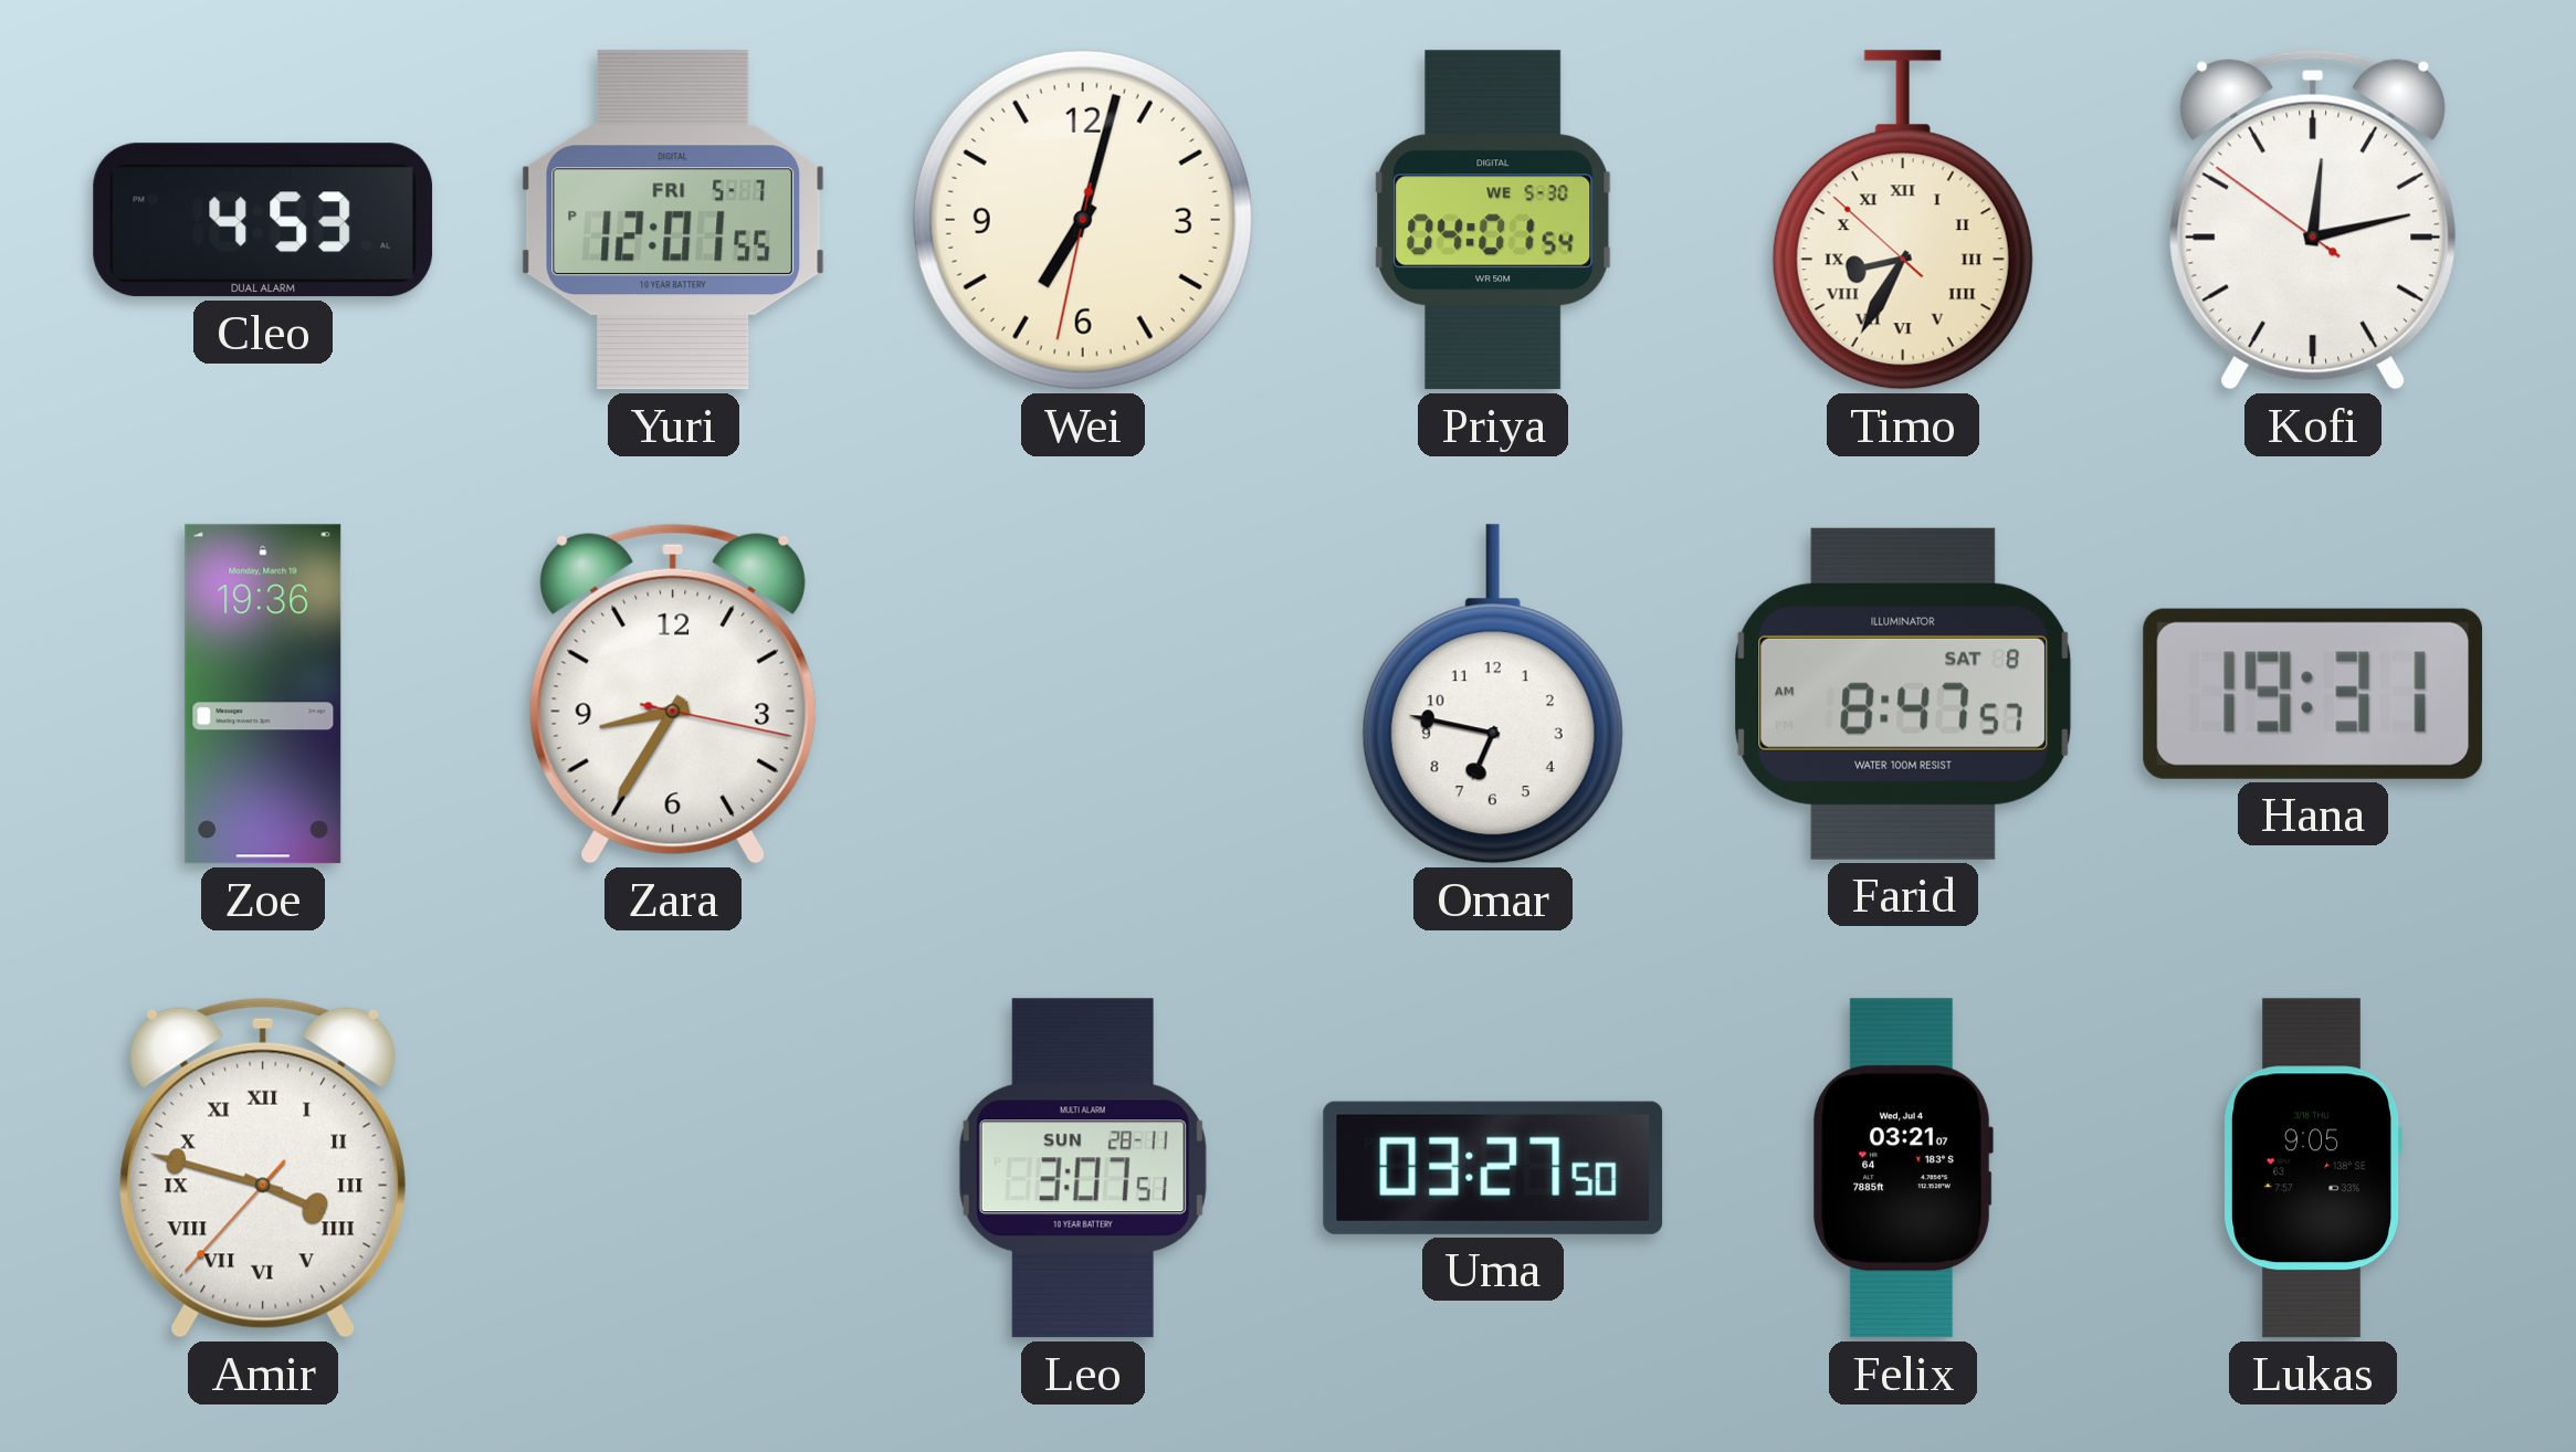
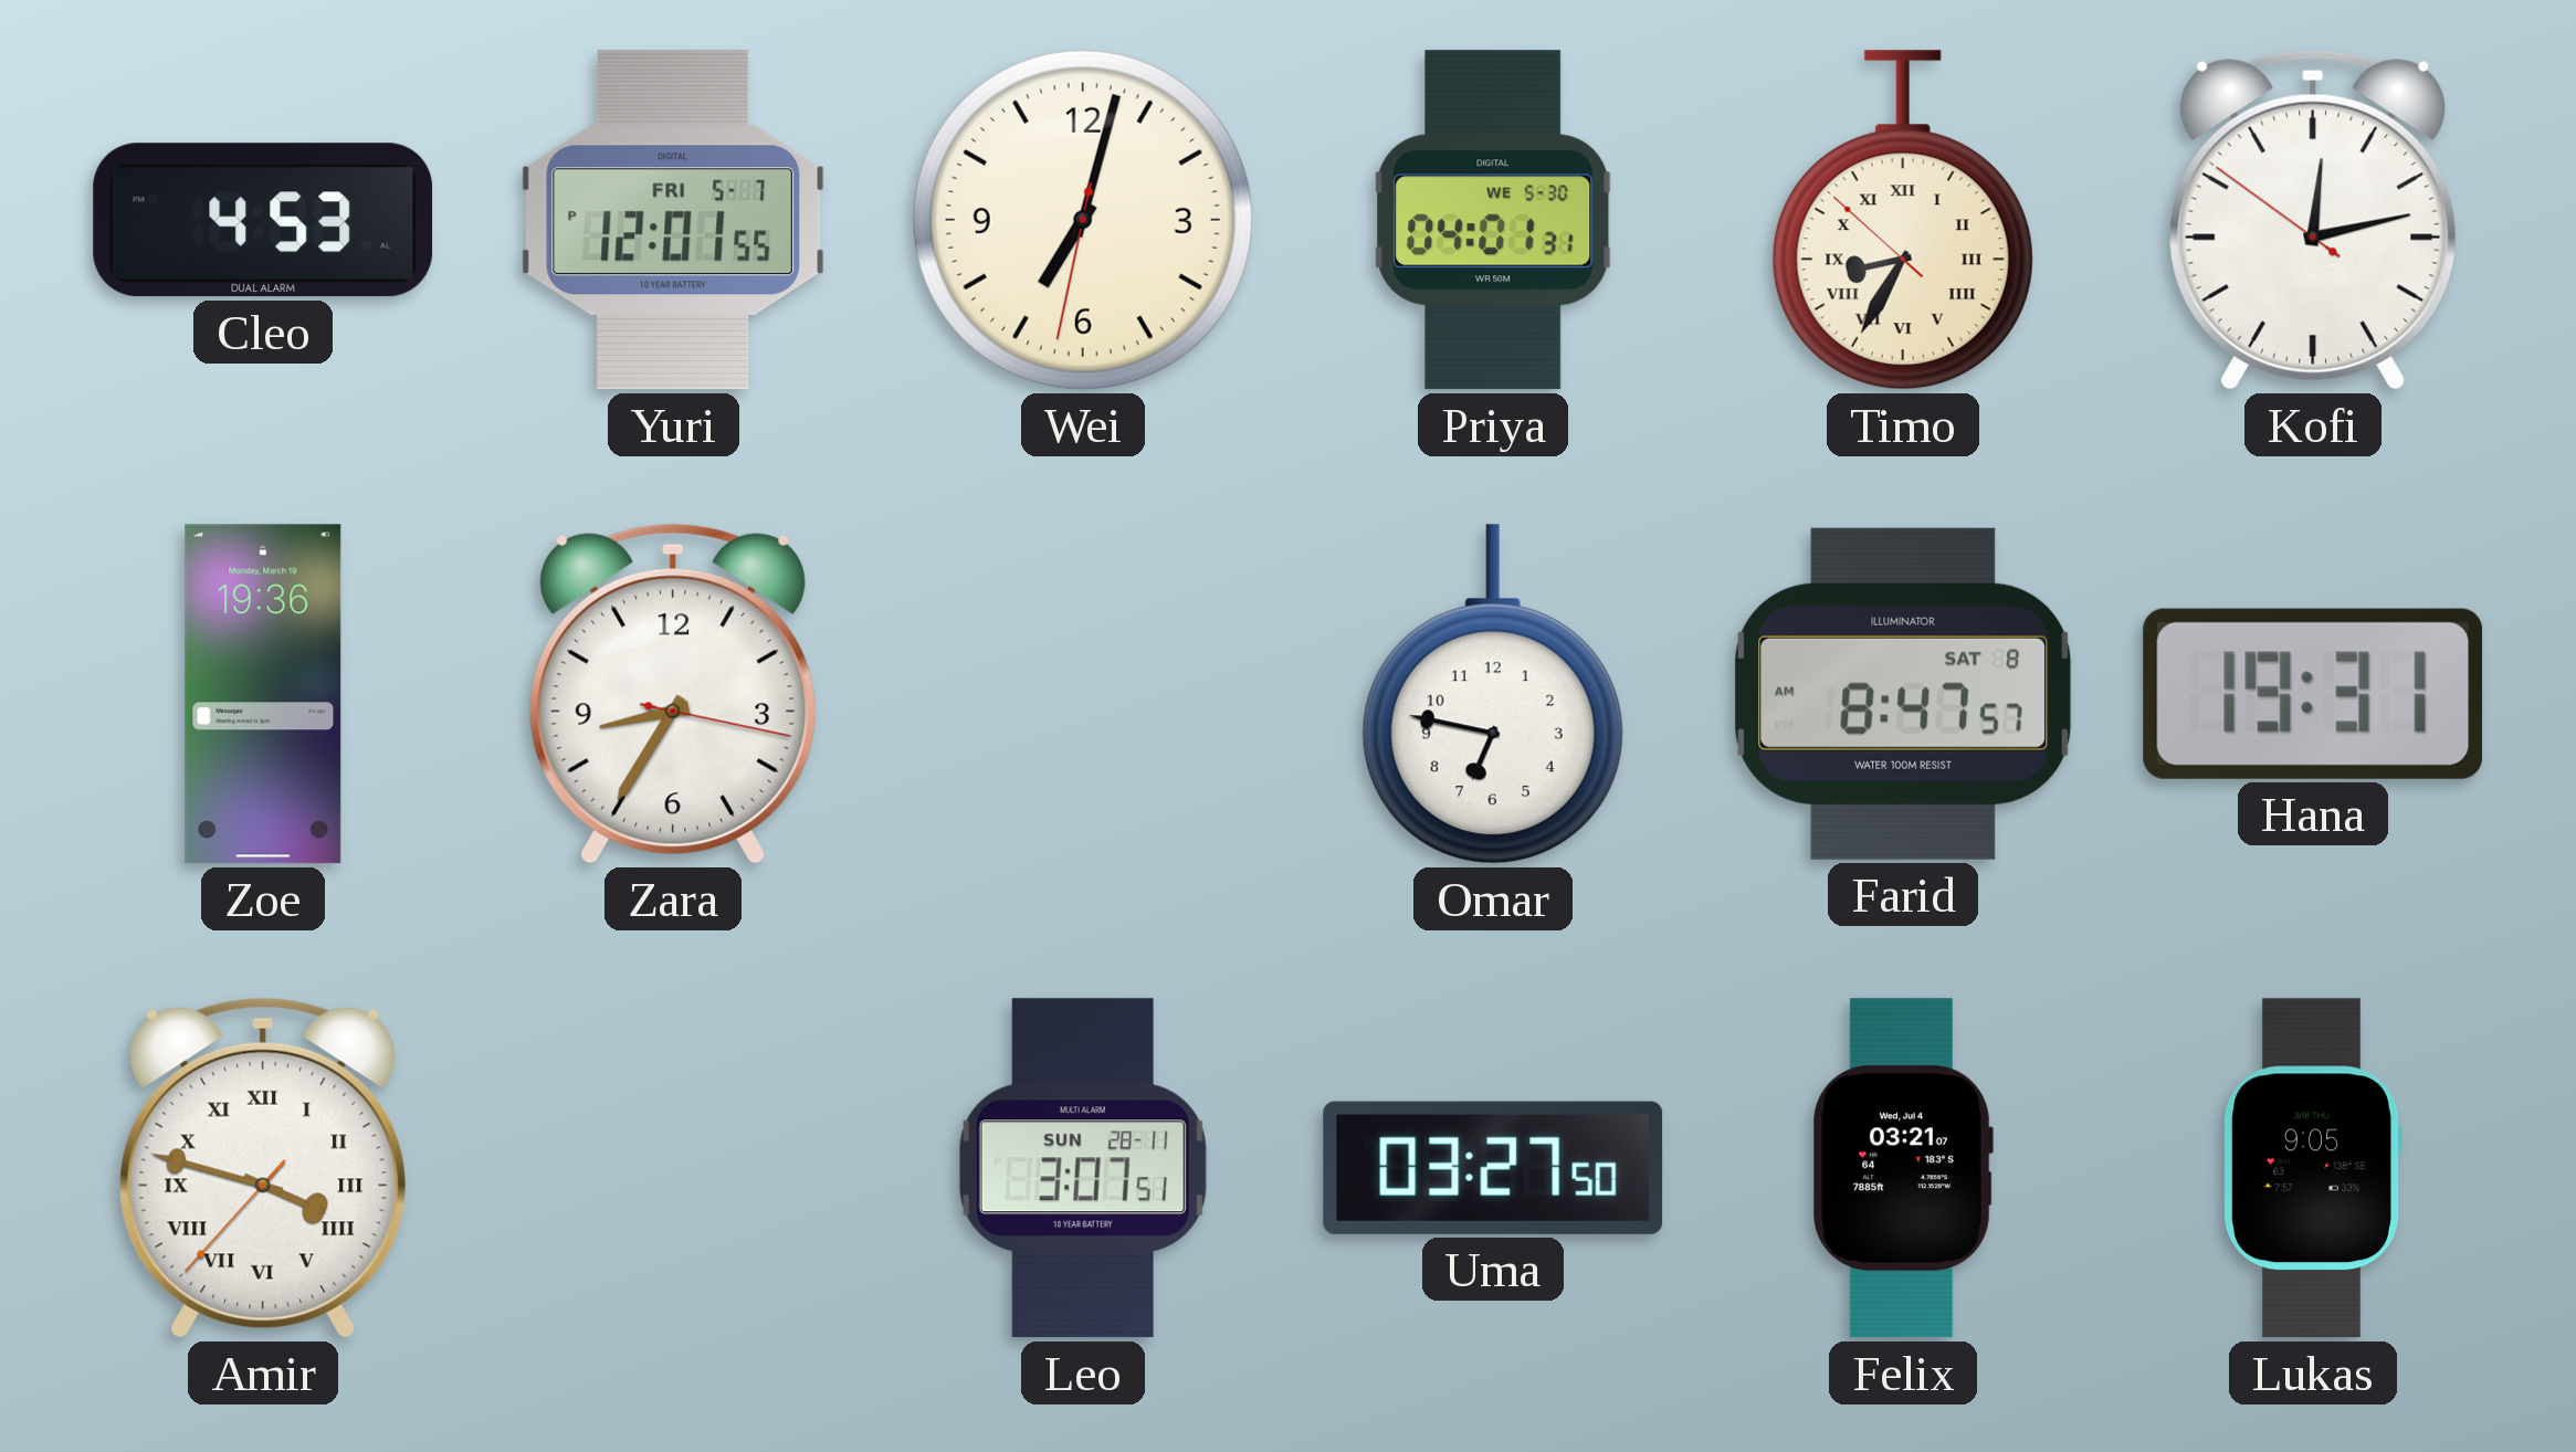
Priya: 04:01:54 -> 04:01:31
